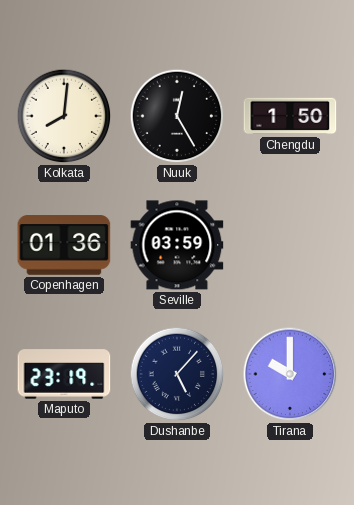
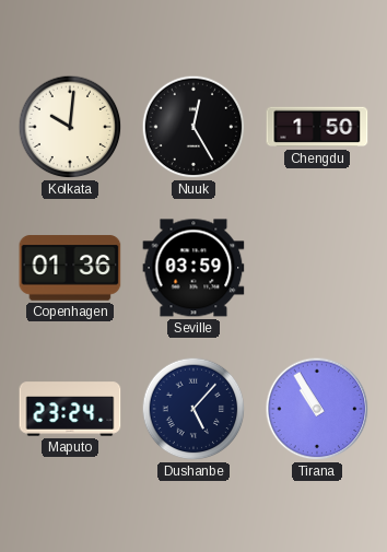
Kolkata: 8:01 -> 10:01
Maputo: 23:19 -> 23:24
Tirana: 10:00 -> 10:55
